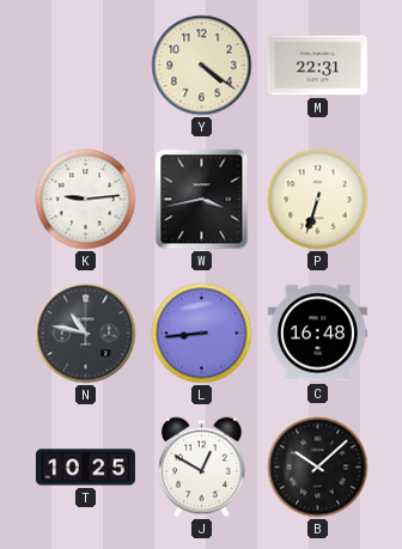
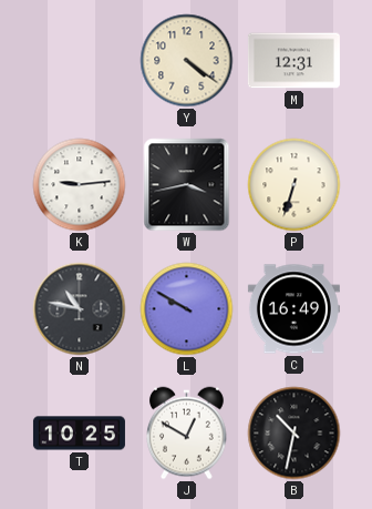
M: 22:31 -> 12:31
L: 8:44 -> 9:50
C: 16:48 -> 16:49
B: 10:08 -> 10:32
